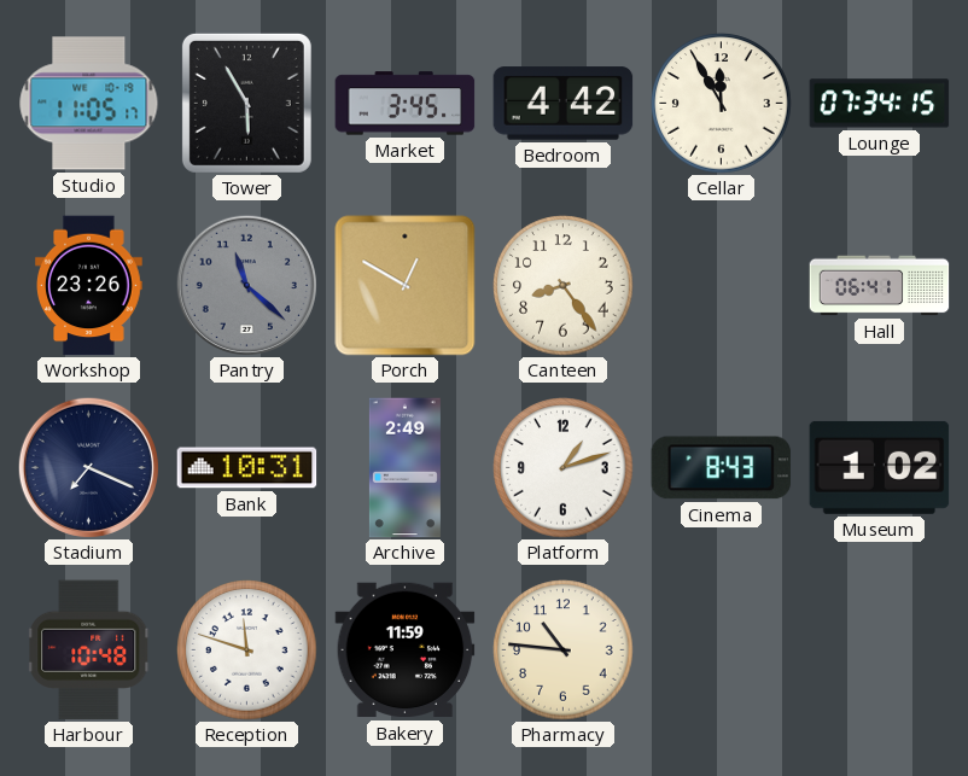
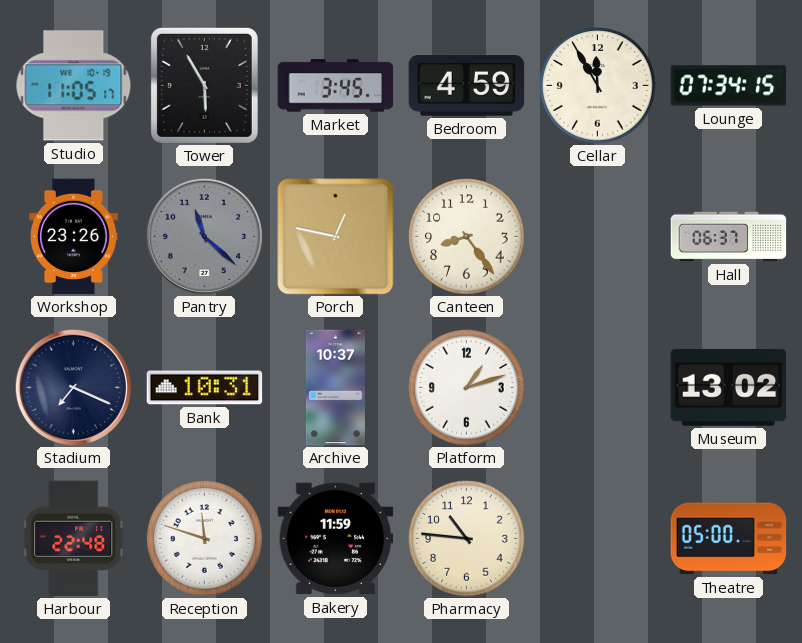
Bedroom: 4:42 -> 4:59
Porch: 12:50 -> 12:47
Hall: 06:41 -> 06:37
Archive: 2:49 -> 10:37
Cinema: 8:43 -> none
Museum: 1:02 -> 13:02
Harbour: 10:48 -> 22:48
Theatre: none -> 05:00
